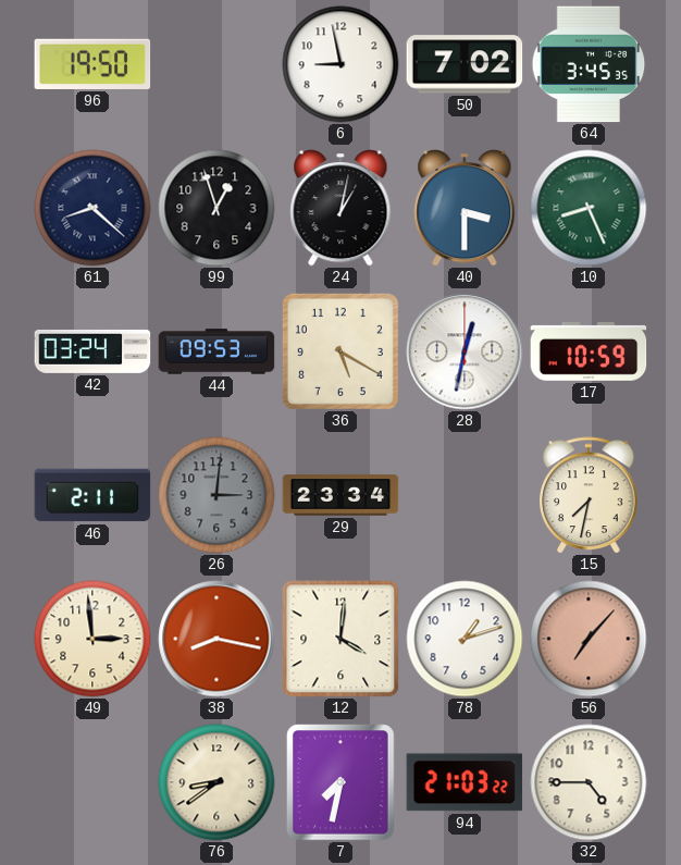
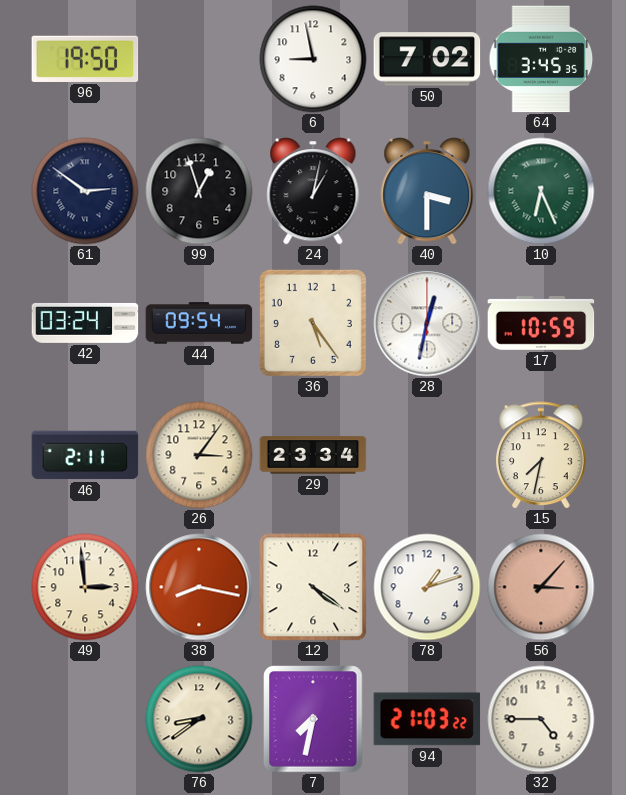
61: 8:22 -> 2:51
10: 8:26 -> 6:26
44: 09:53 -> 09:54
36: 5:20 -> 5:24
26: 3:01 -> 3:06
26 dial: grey -> cream
12: 4:01 -> 4:21
56: 7:07 -> 3:07
